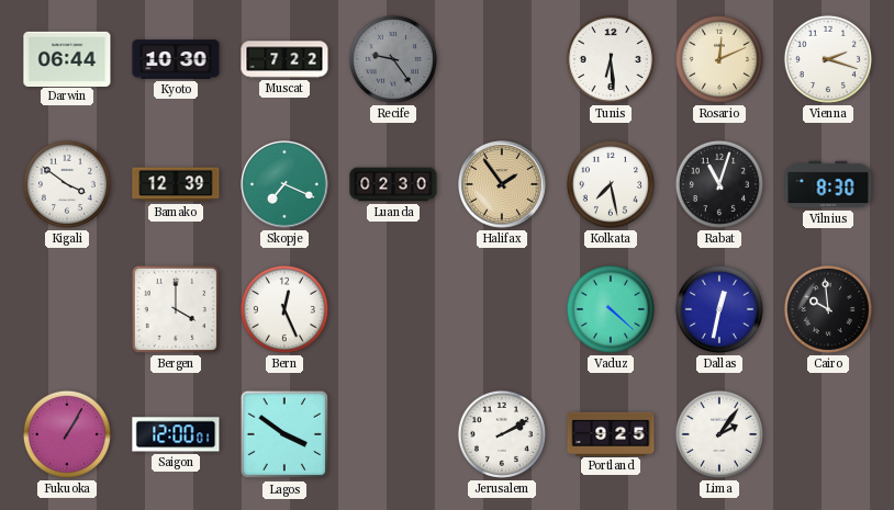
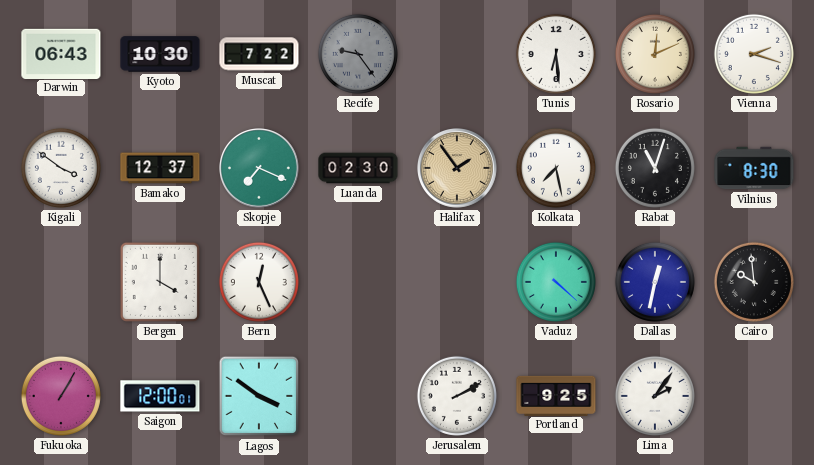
Darwin: 06:44 -> 06:43
Bamako: 12:39 -> 12:37
